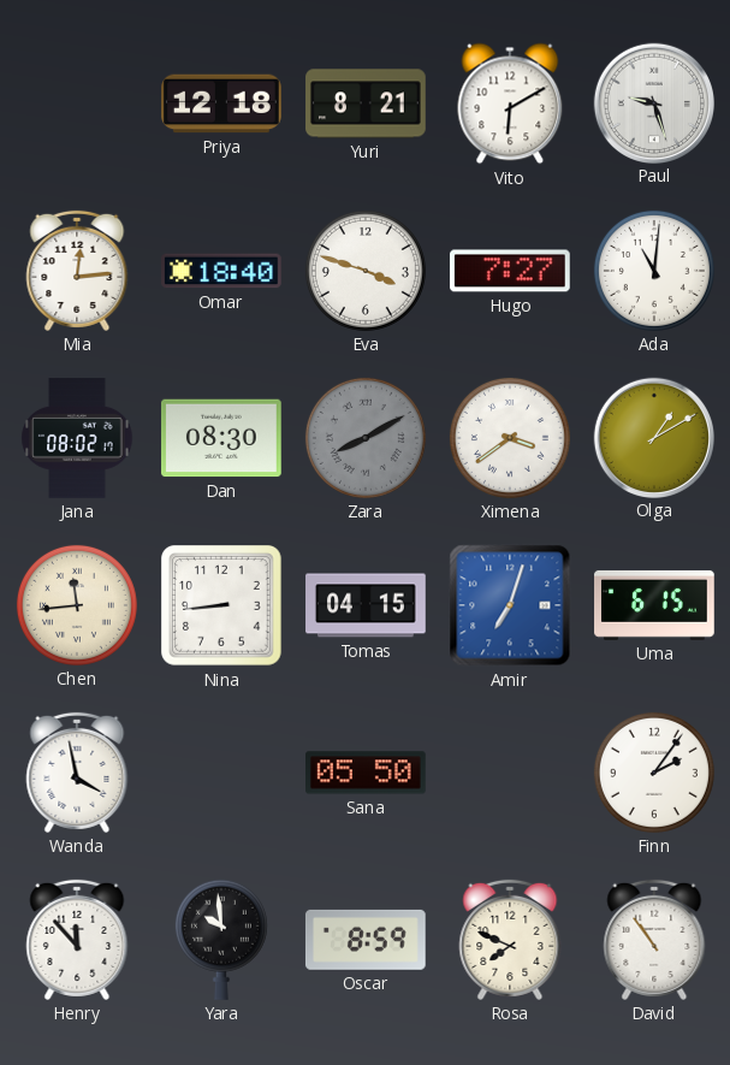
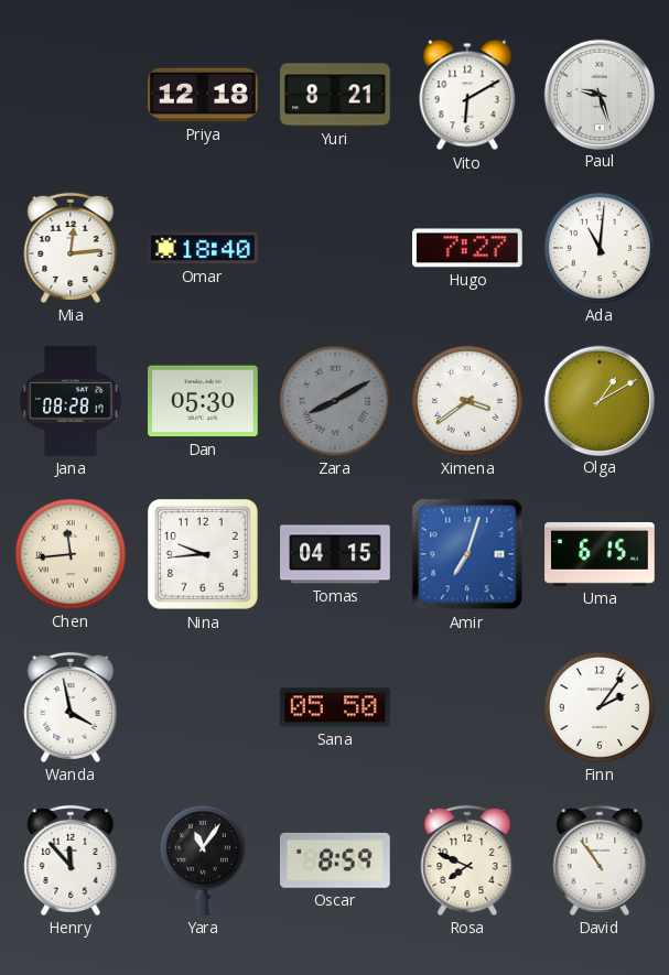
Eva: 3:48 -> none
Jana: 08:02 -> 08:28
Dan: 08:30 -> 05:30
Nina: 8:44 -> 9:44
Yara: 9:59 -> 11:06
